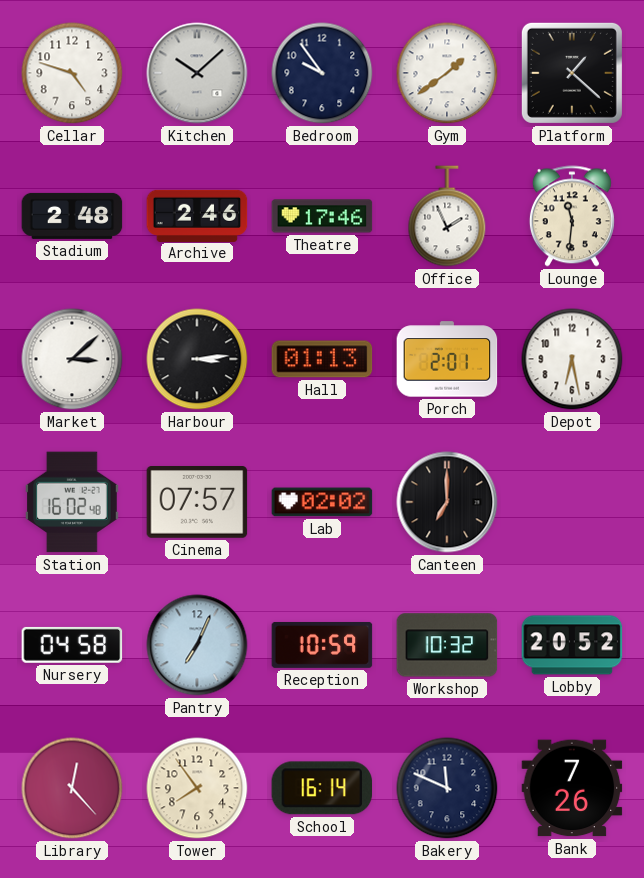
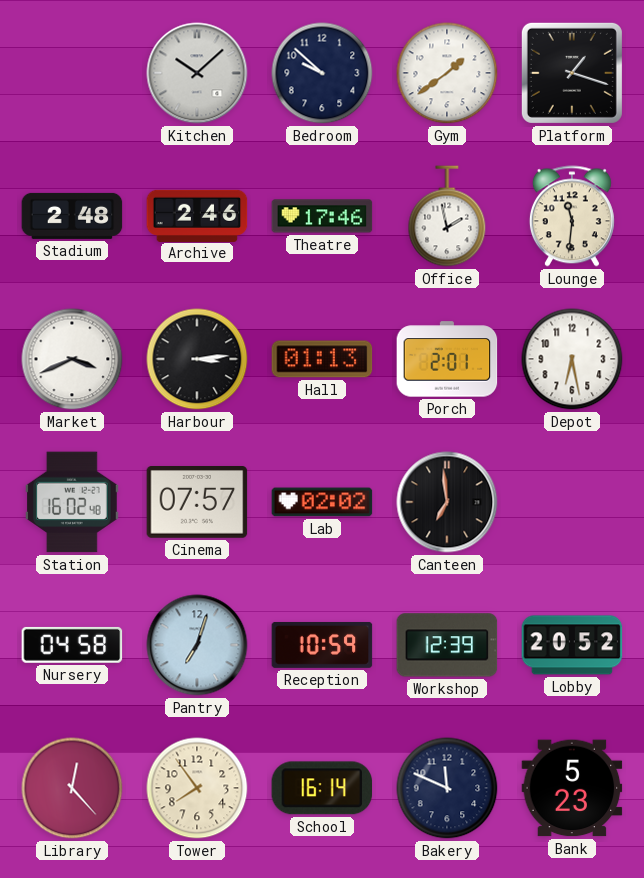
Cellar: 4:48 -> none
Bedroom: 9:54 -> 9:52
Platform: 1:22 -> 1:18
Office: 1:56 -> 1:58
Market: 3:08 -> 3:41
Canteen: 7:00 -> 6:59
Pantry: 7:04 -> 7:03
Workshop: 10:32 -> 12:39
Bank: 7:26 -> 5:23
